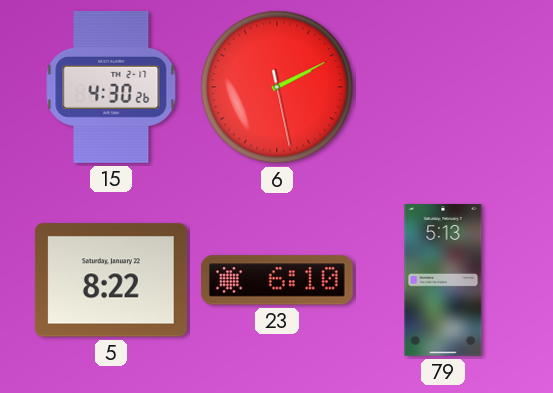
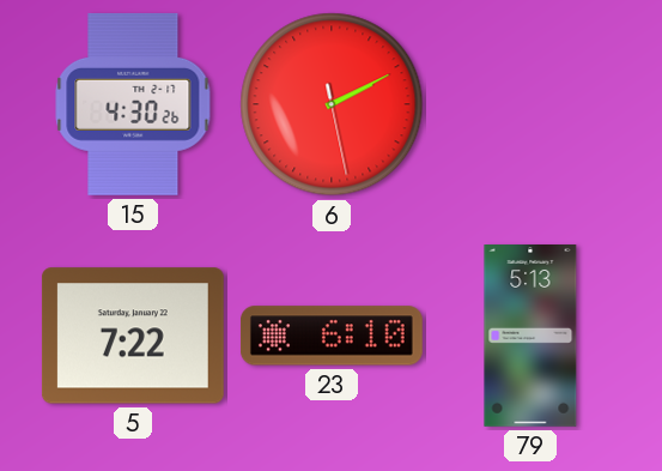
5: 8:22 -> 7:22
